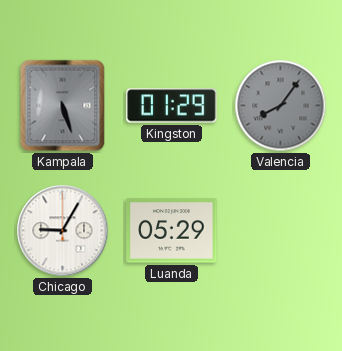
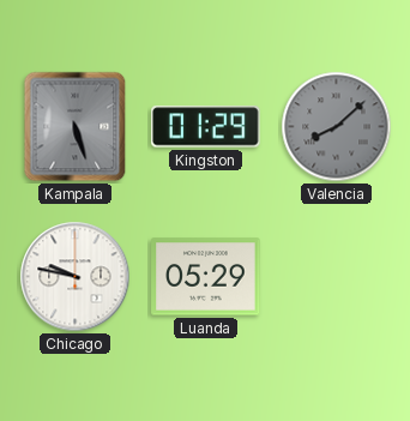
Valencia: 8:06 -> 8:08
Chicago: 9:05 -> 9:47
